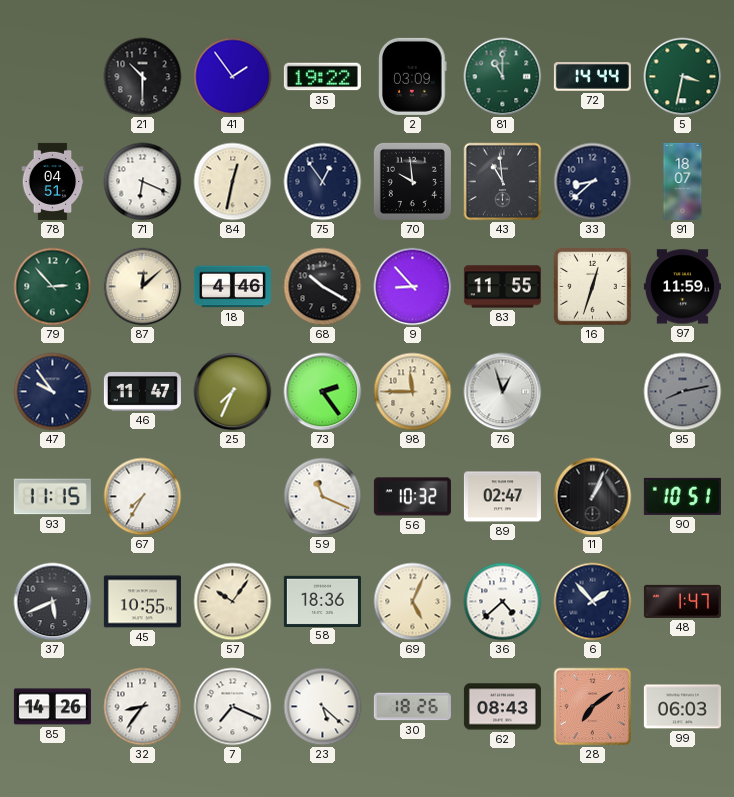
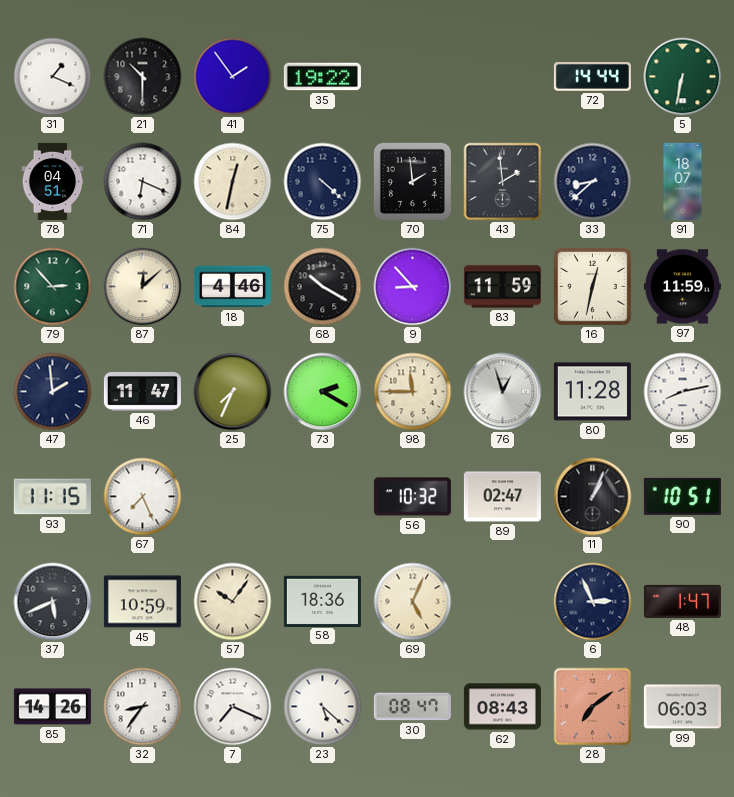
31: none -> 1:19
2: 03:09 -> none
81: 11:00 -> none
5: 3:32 -> 6:32
75: 12:54 -> 4:22
70: 9:59 -> 1:59
43: 10:59 -> 1:59
83: 11:55 -> 11:59
16: 12:33 -> 12:32
47: 9:54 -> 1:59
73: 2:24 -> 2:20
80: none -> 11:28
95 dial: grey -> white
67: 7:35 -> 7:26
59: 11:19 -> none
45: 10:55 -> 10:59
36: 4:38 -> none
6: 1:53 -> 2:56
30: 18:26 -> 08:47
